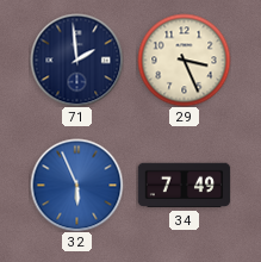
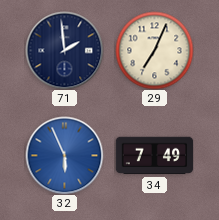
29: 3:26 -> 7:04
